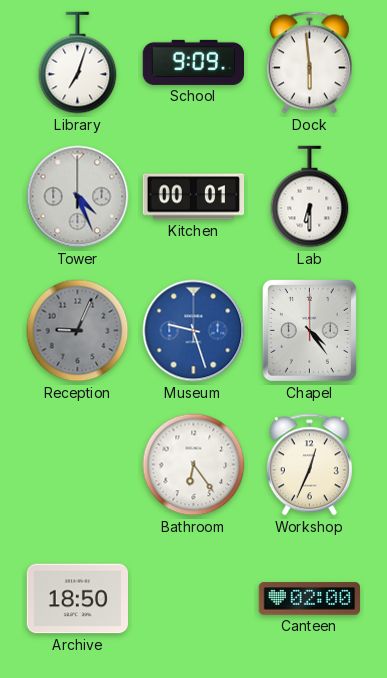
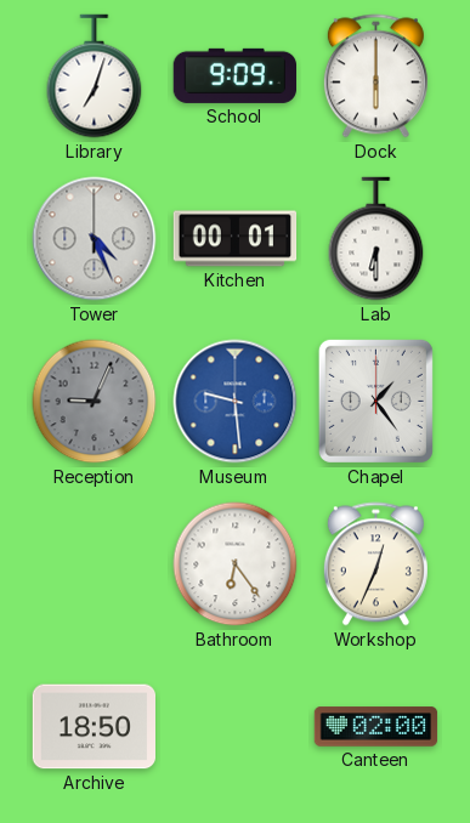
Dock: 5:59 -> 6:00
Museum: 9:27 -> 9:29
Chapel: 4:24 -> 1:24
